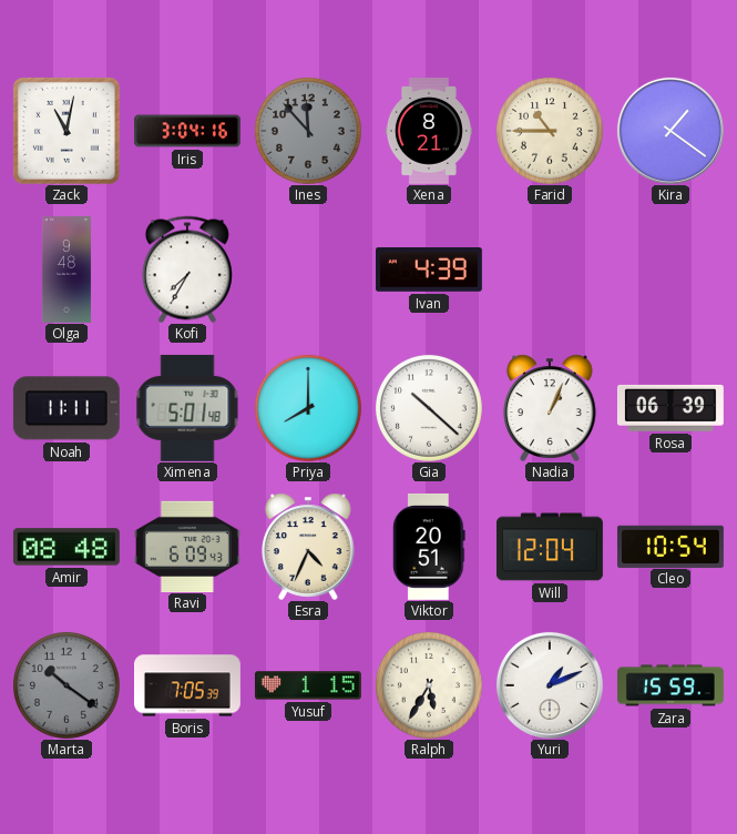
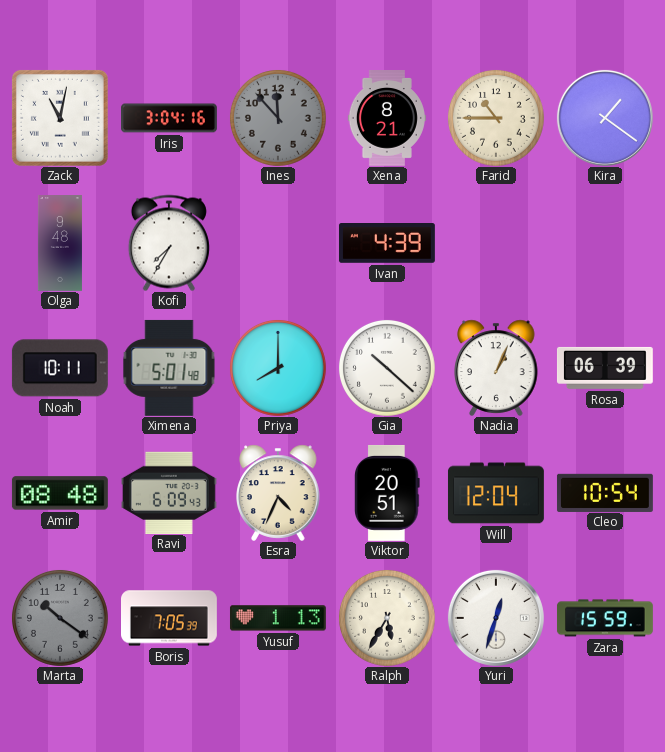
Noah: 11:11 -> 10:11
Yusuf: 1:15 -> 1:13
Yuri: 1:11 -> 12:33
